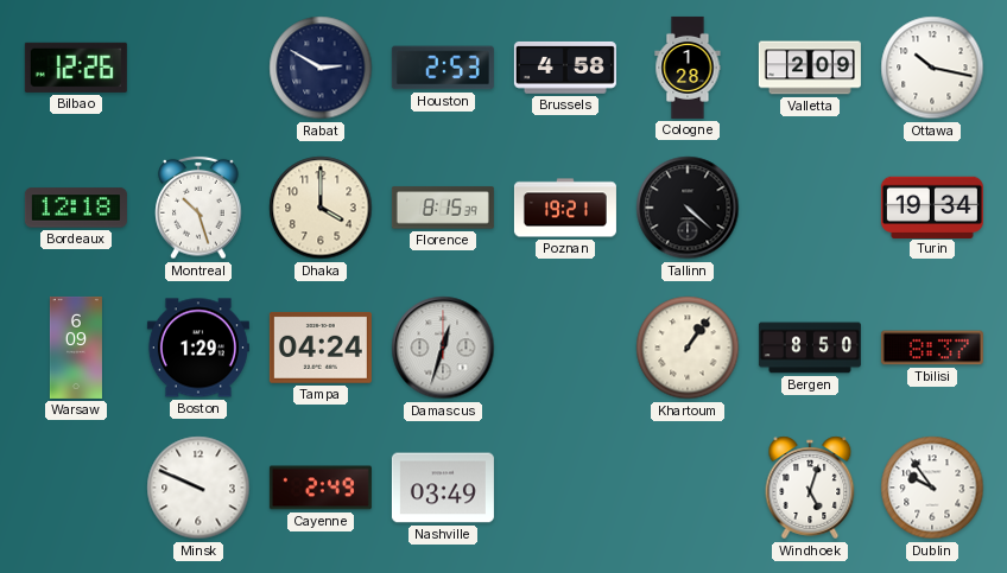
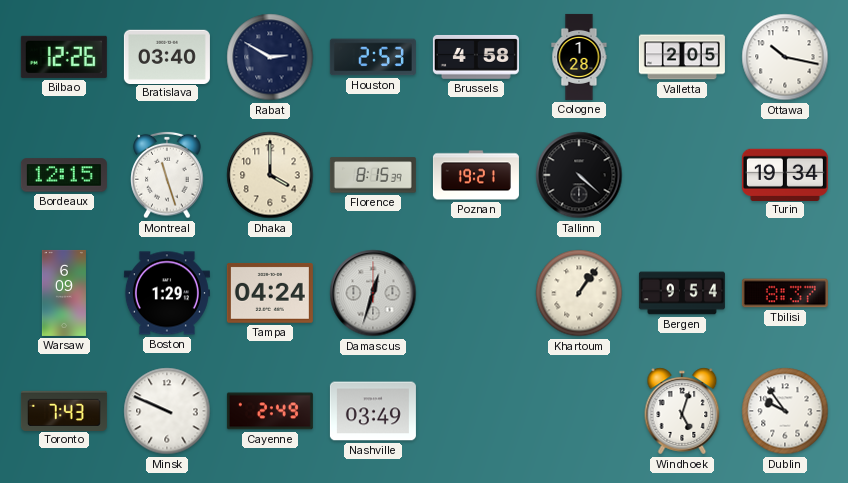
Bratislava: none -> 03:40
Valletta: 2:09 -> 2:05
Bordeaux: 12:18 -> 12:15
Montreal: 10:27 -> 11:27
Bergen: 8:50 -> 9:54
Toronto: none -> 7:43
